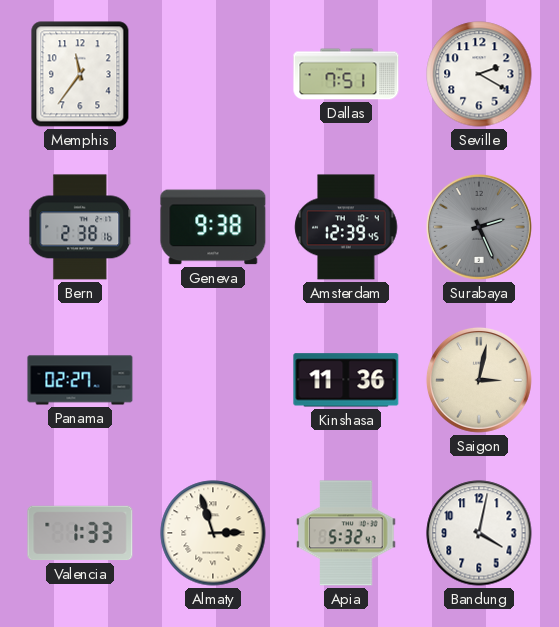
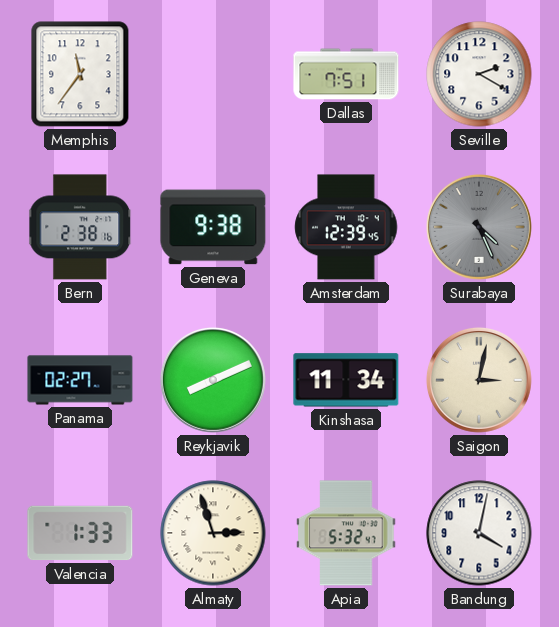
Surabaya: 2:26 -> 4:26
Reykjavik: none -> 8:11
Kinshasa: 11:36 -> 11:34
